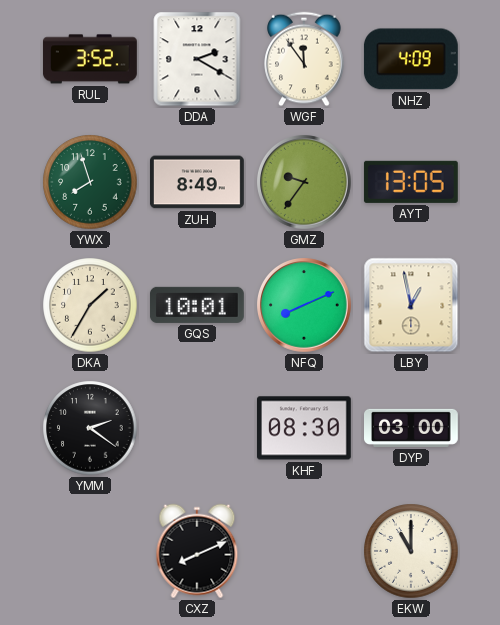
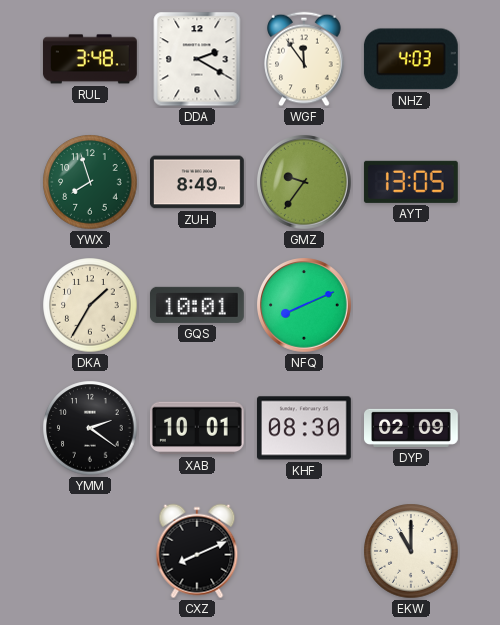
RUL: 3:52 -> 3:48
NHZ: 4:09 -> 4:03
LBY: 12:58 -> none
XAB: none -> 10:01
DYP: 03:00 -> 02:09
